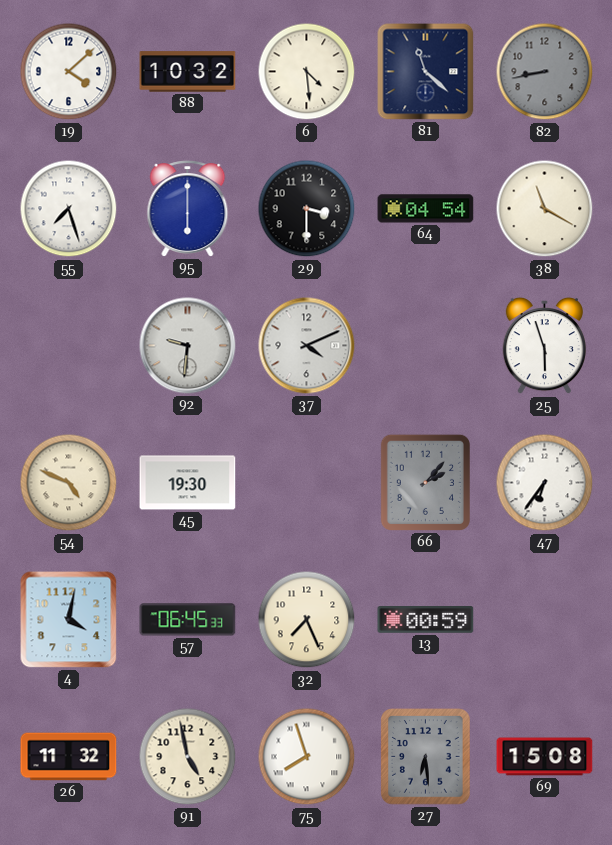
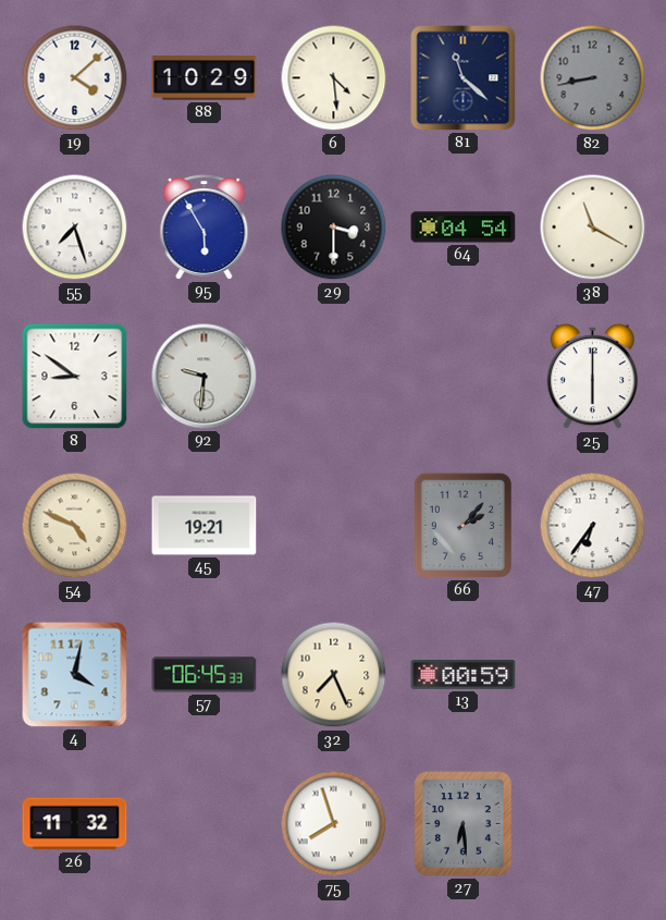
88: 10:32 -> 10:29
95: 6:00 -> 5:55
8: none -> 8:51
37: 4:11 -> none
25: 5:57 -> 6:00
45: 19:30 -> 19:21
91: 4:58 -> none
69: 15:08 -> none
